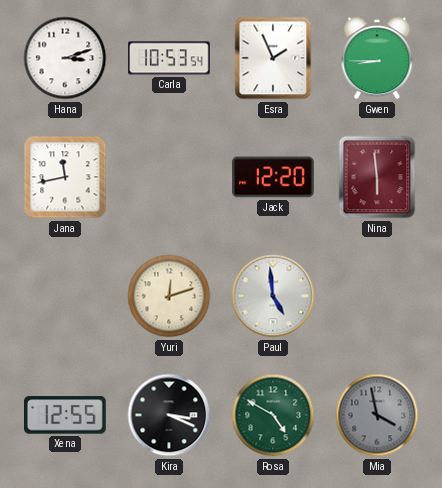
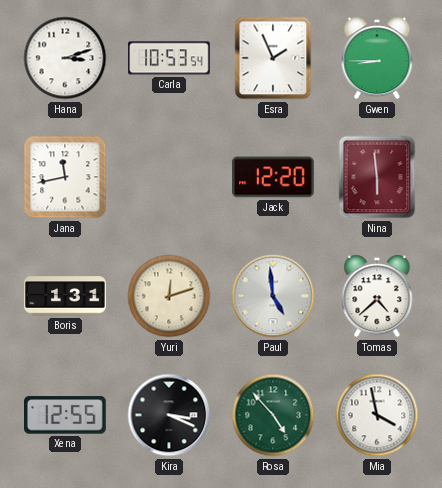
Boris: none -> 1:31
Tomas: none -> 4:38
Rosa: 4:50 -> 4:53
Mia dial: grey -> white
